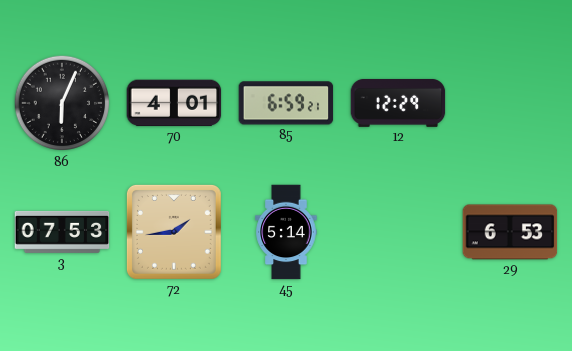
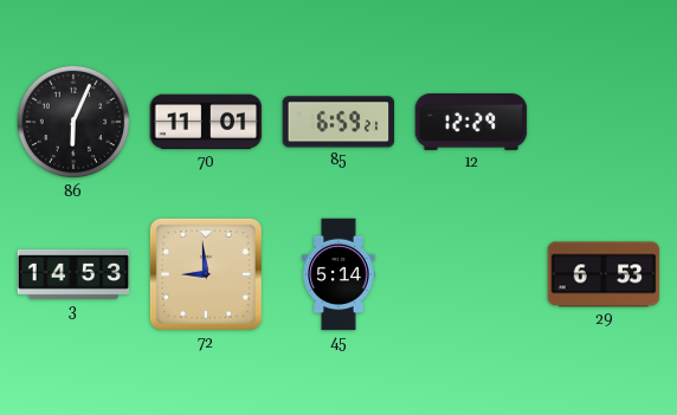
70: 4:01 -> 11:01
3: 07:53 -> 14:53
72: 1:44 -> 8:59
